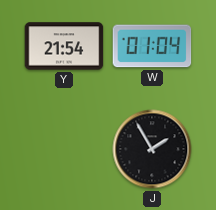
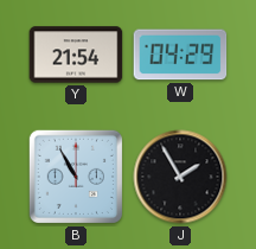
W: 01:04 -> 04:29
B: none -> 10:55
